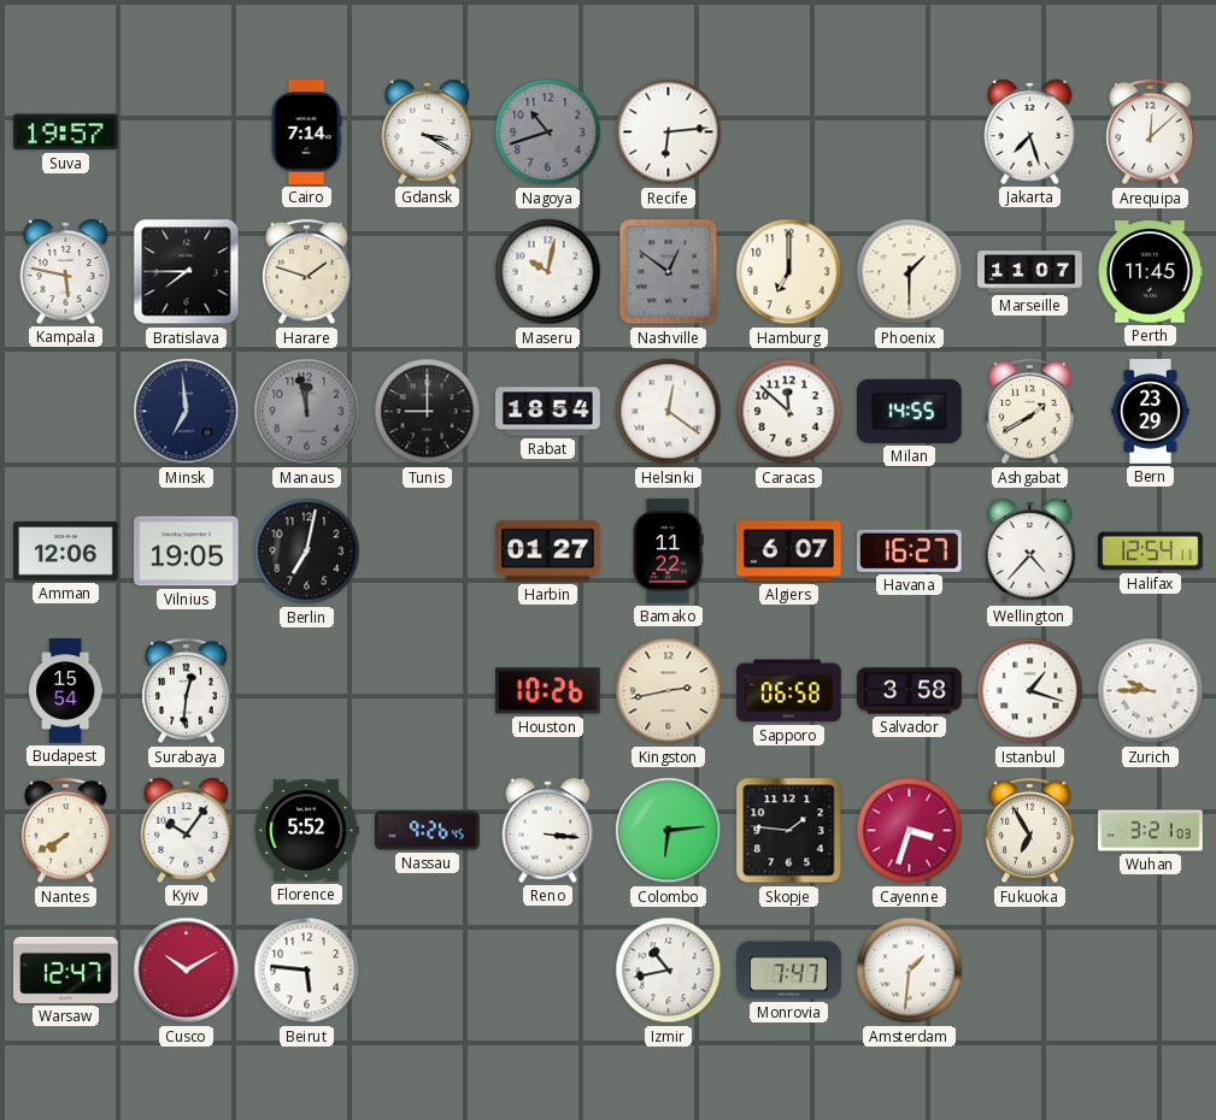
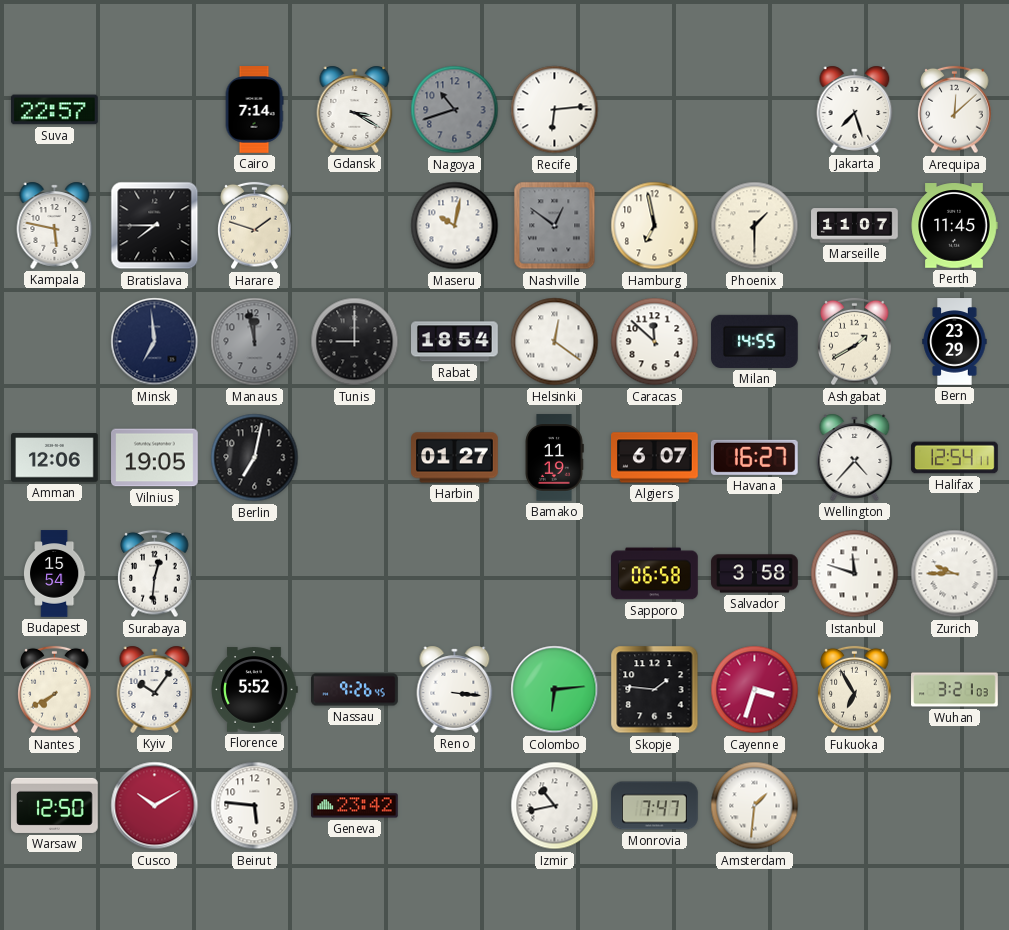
Suva: 19:57 -> 22:57
Hamburg: 7:00 -> 6:58
Bamako: 11:22 -> 11:19
Houston: 10:26 -> none
Kingston: 2:43 -> none
Istanbul: 1:18 -> 11:48
Warsaw: 12:47 -> 12:50
Geneva: none -> 23:42
